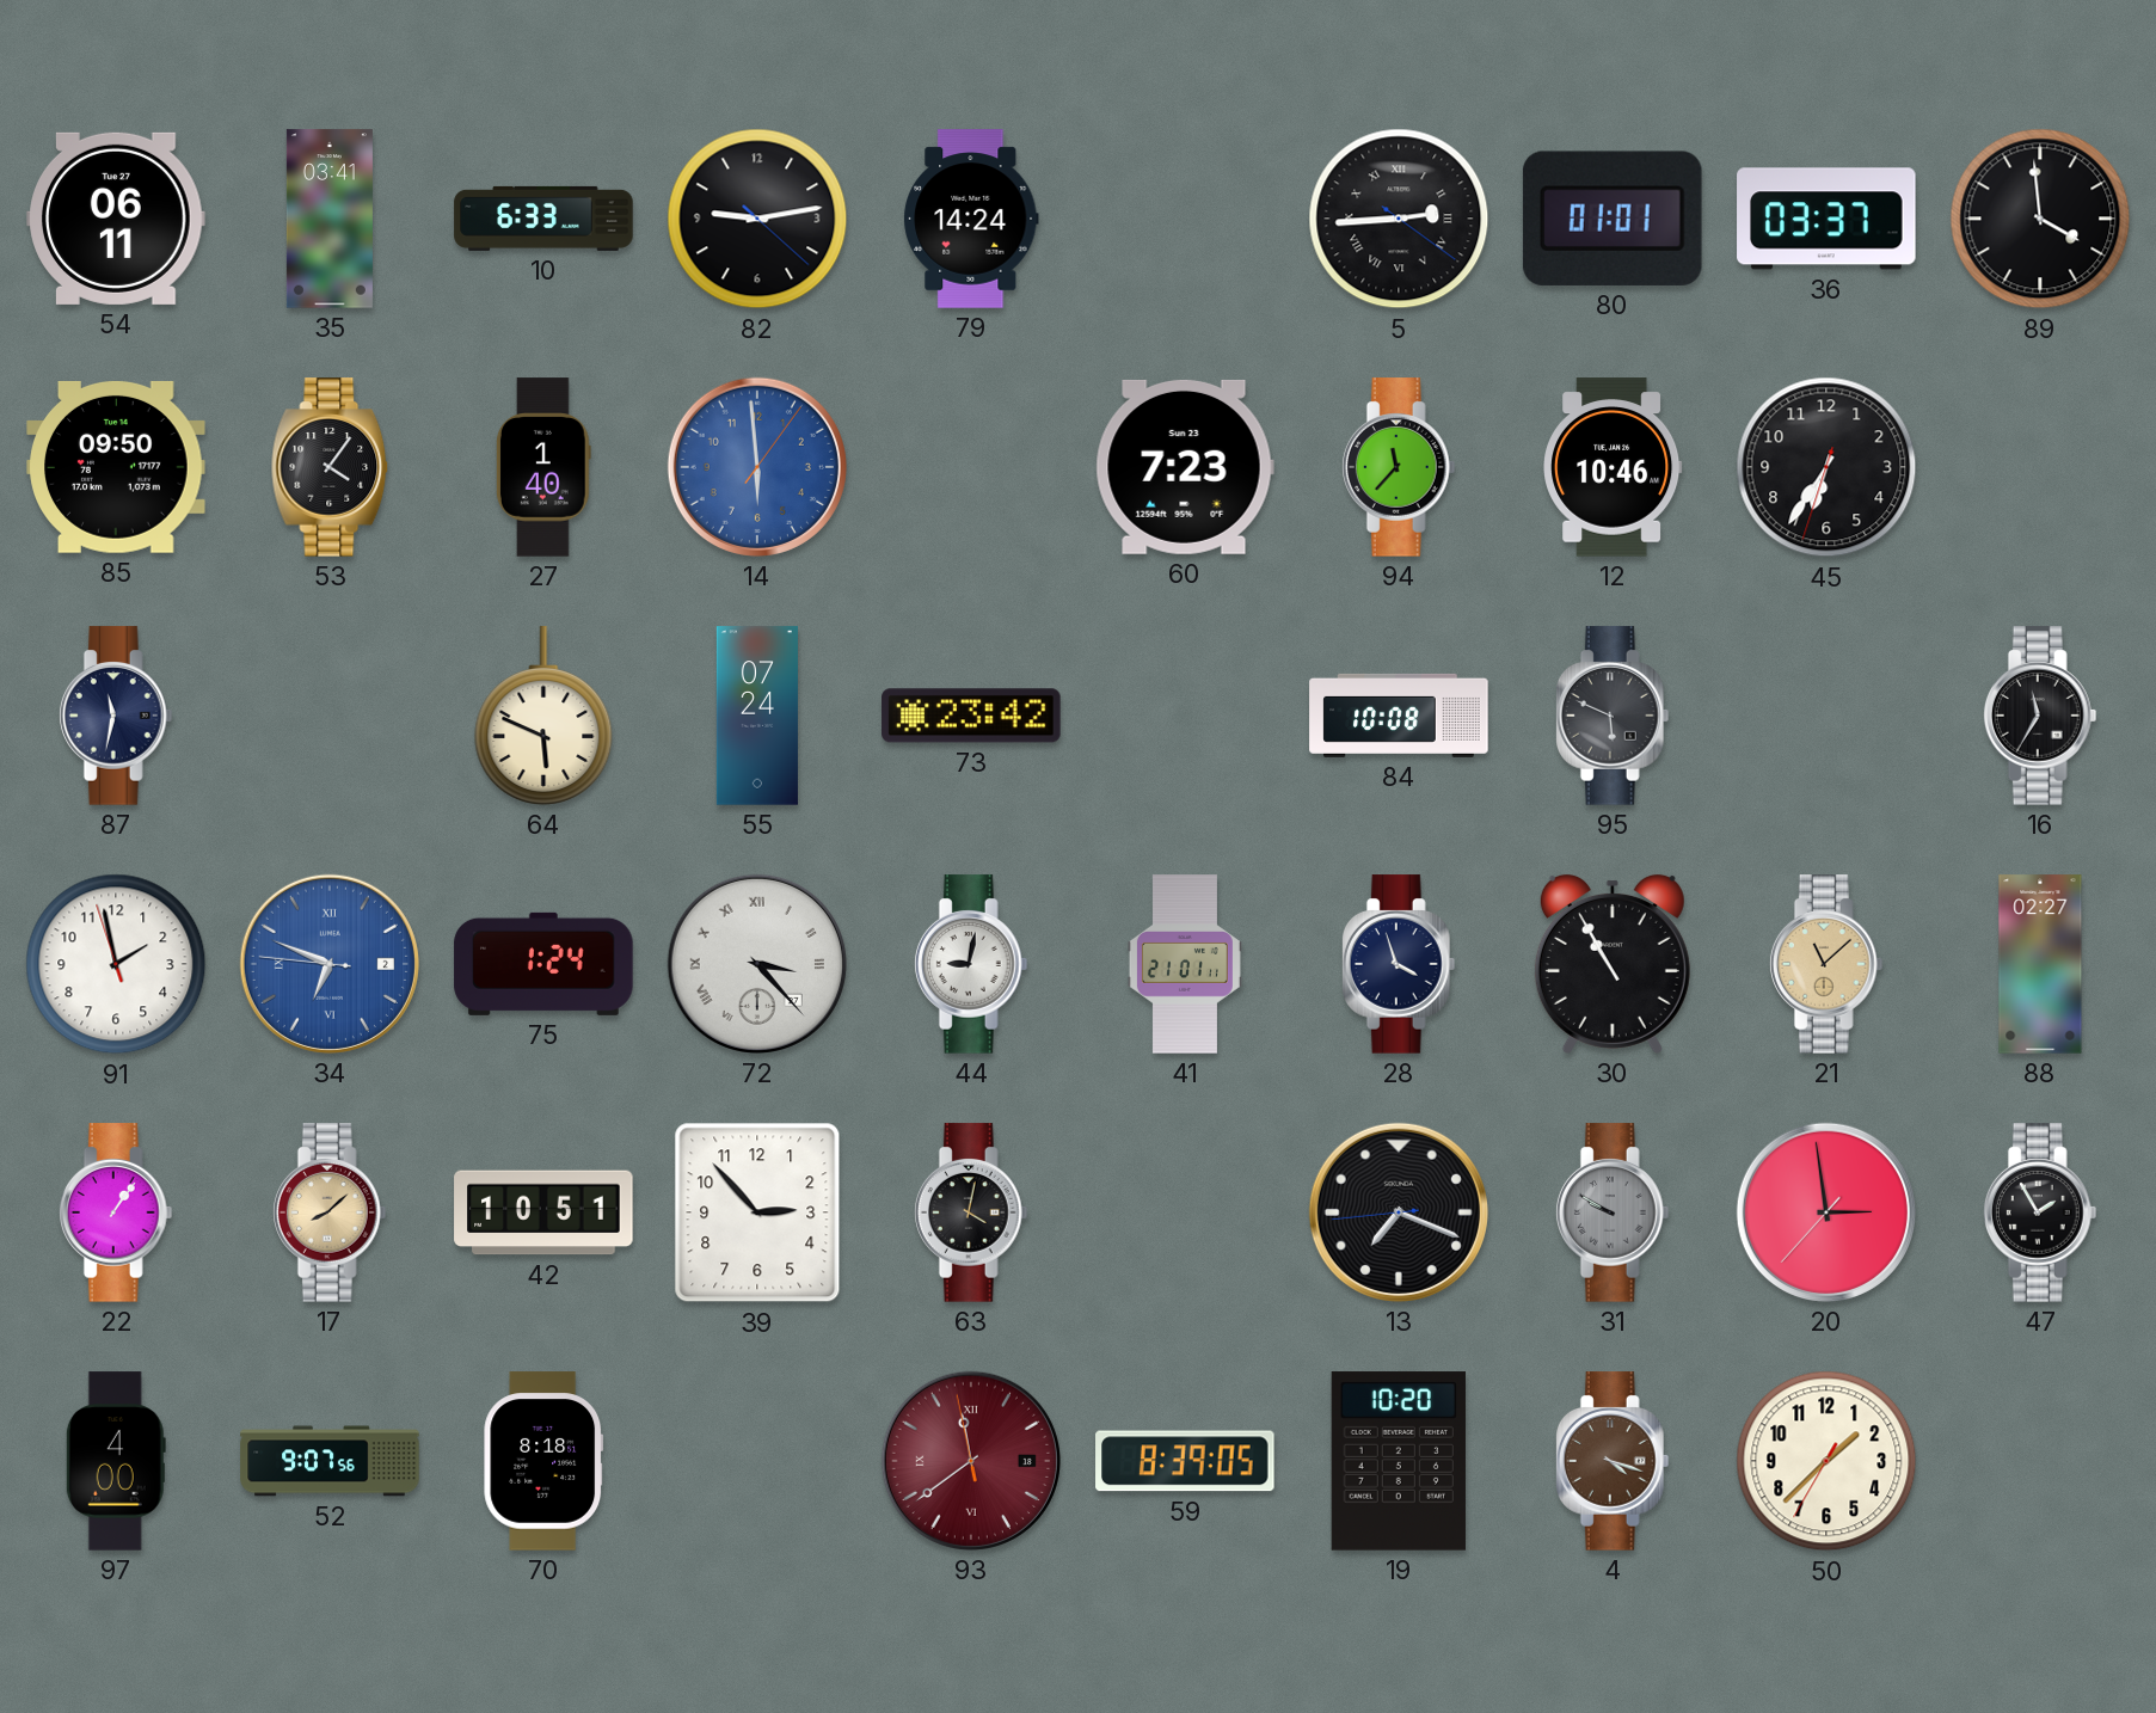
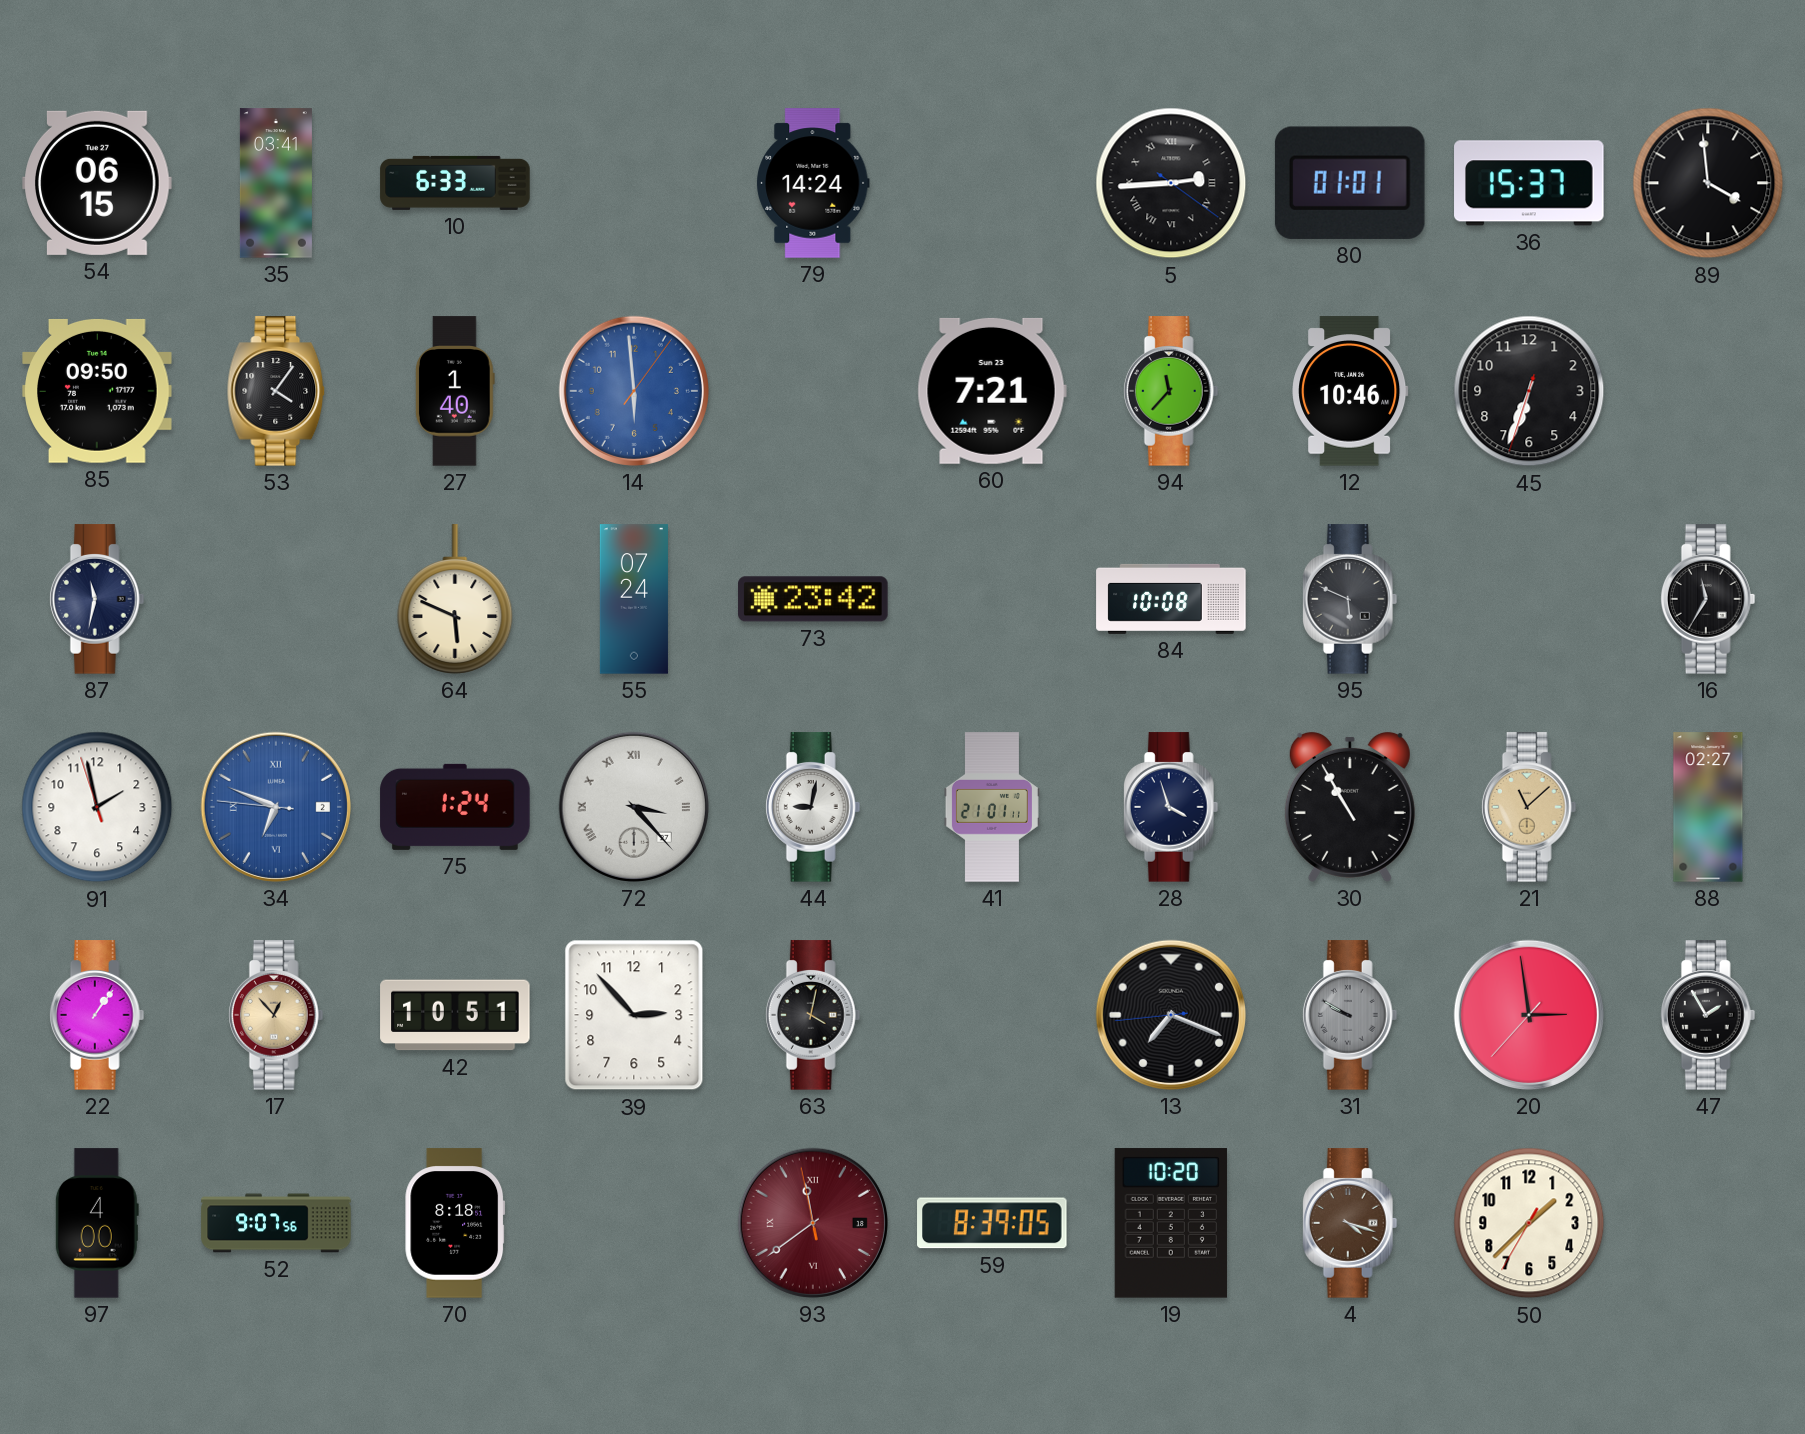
54: 06:11 -> 06:15
82: 9:13 -> none
36: 03:37 -> 15:37
60: 7:23 -> 7:21
45: 6:35 -> 6:33
17: 8:08 -> 12:53
